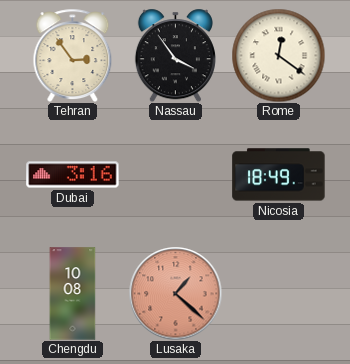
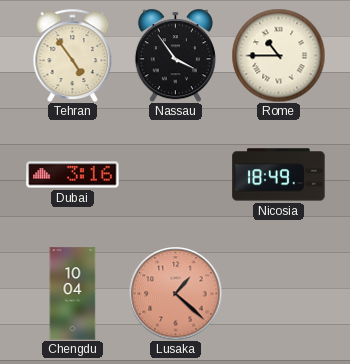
Tehran: 2:54 -> 4:54
Rome: 12:21 -> 10:45
Chengdu: 10:08 -> 10:04
